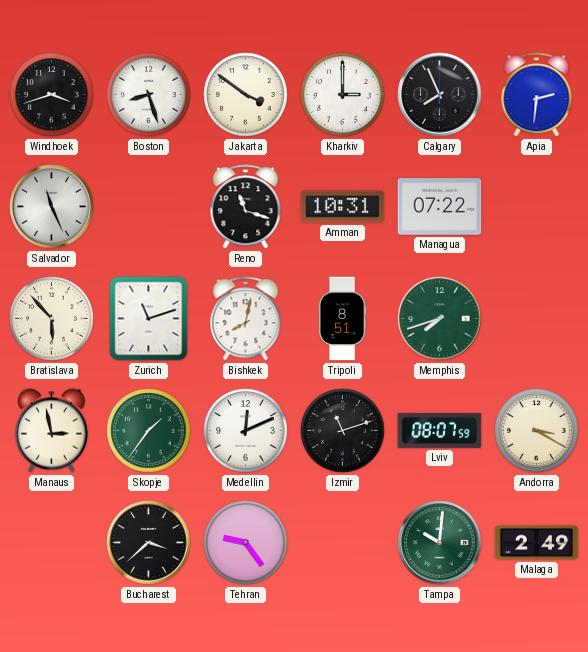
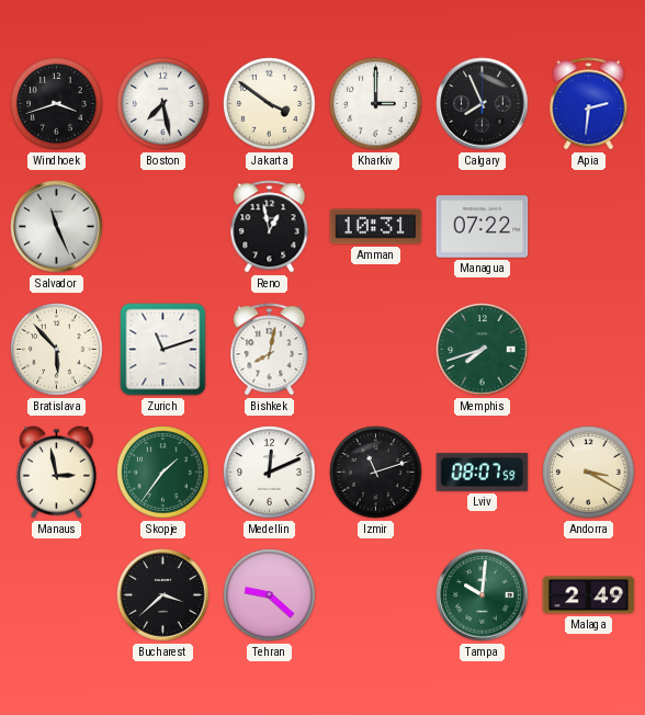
Boston: 8:27 -> 7:28
Reno: 11:18 -> 12:58
Tripoli: 8:51 -> none
Tehran: 9:24 -> 9:22
